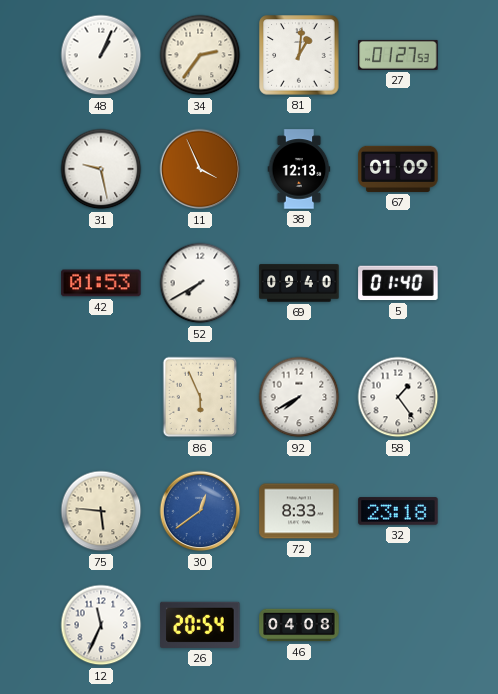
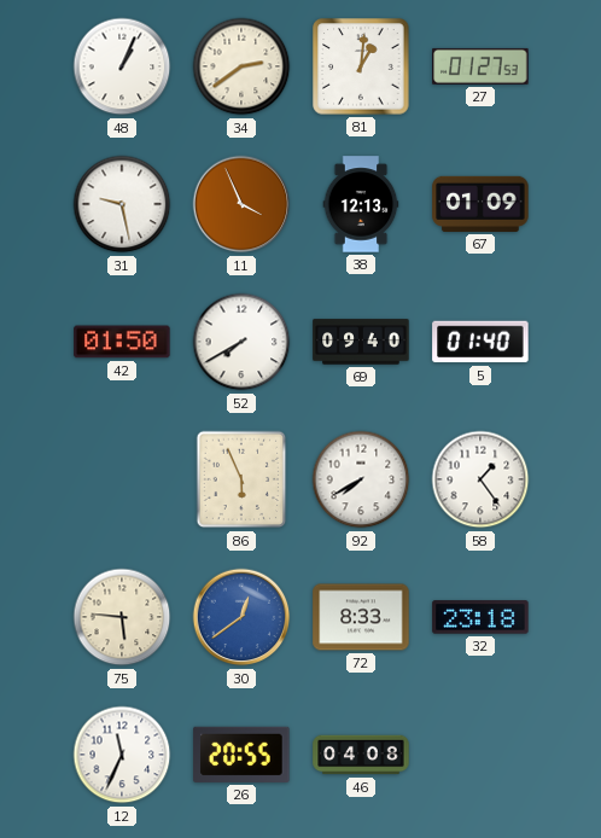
34: 2:36 -> 2:39
42: 01:53 -> 01:50
26: 20:54 -> 20:55
